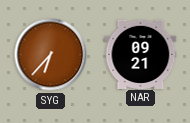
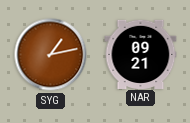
SYG: 6:37 -> 1:13
